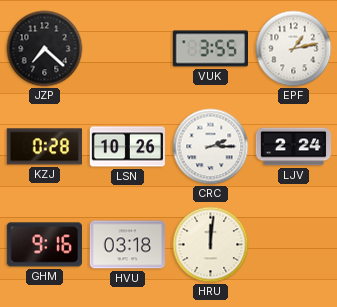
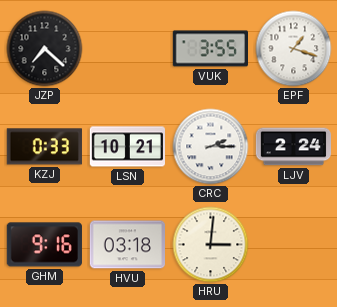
EPF: 1:13 -> 1:18
KZJ: 0:28 -> 0:33
LSN: 10:26 -> 10:21
HRU: 12:01 -> 3:01
